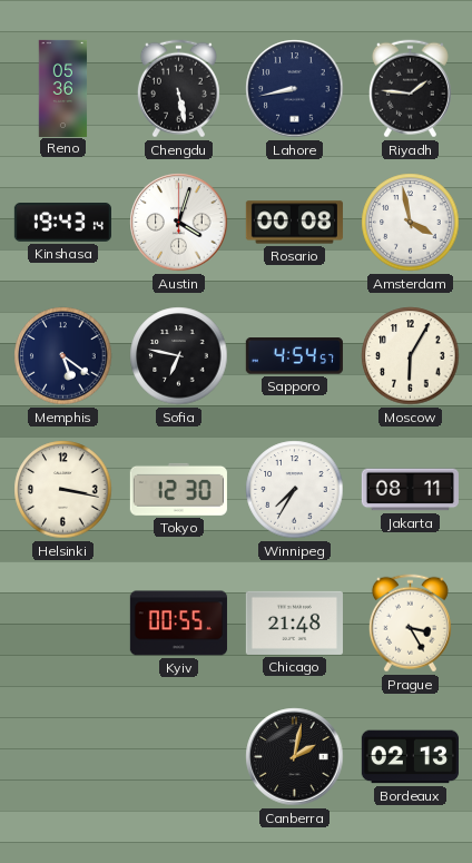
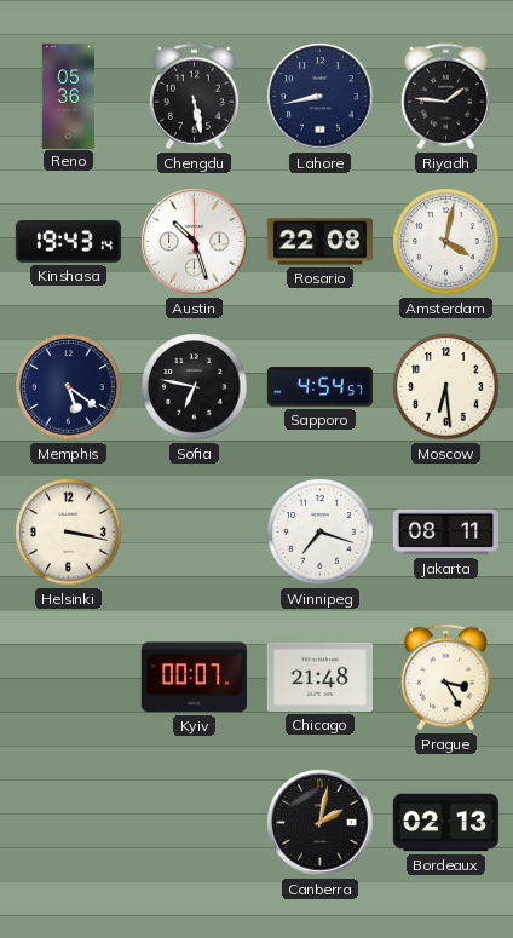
Austin: 4:03 -> 10:27
Rosario: 00:08 -> 22:08
Amsterdam: 3:58 -> 4:02
Moscow: 6:05 -> 6:29
Tokyo: 12:30 -> none
Winnipeg: 7:35 -> 7:18
Kyiv: 00:55 -> 00:07
